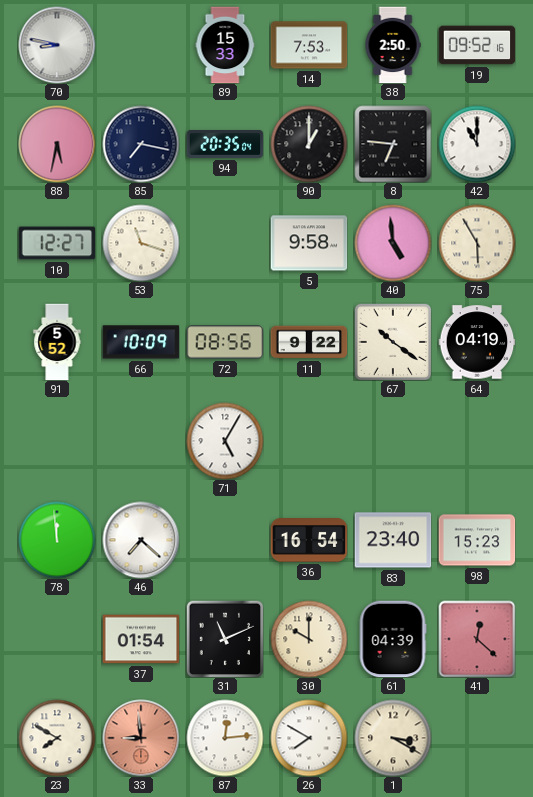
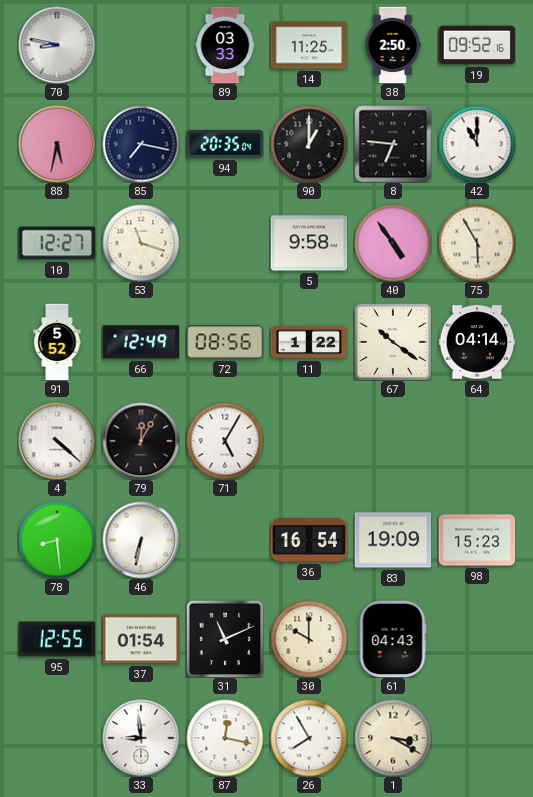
89: 15:33 -> 03:33
14: 7:53 -> 11:25
40: 4:59 -> 4:54
66: 10:09 -> 12:49
11: 9:22 -> 1:22
64: 04:19 -> 04:14
4: none -> 4:22
79: none -> 12:05
78: 11:59 -> 8:29
46: 7:22 -> 6:32
83: 23:40 -> 19:09
95: none -> 12:55
61: 04:39 -> 04:43
41: 12:22 -> none
23: 7:50 -> none
33 dial: salmon -> white
87: 12:14 -> 12:17
26: 7:50 -> 7:55
